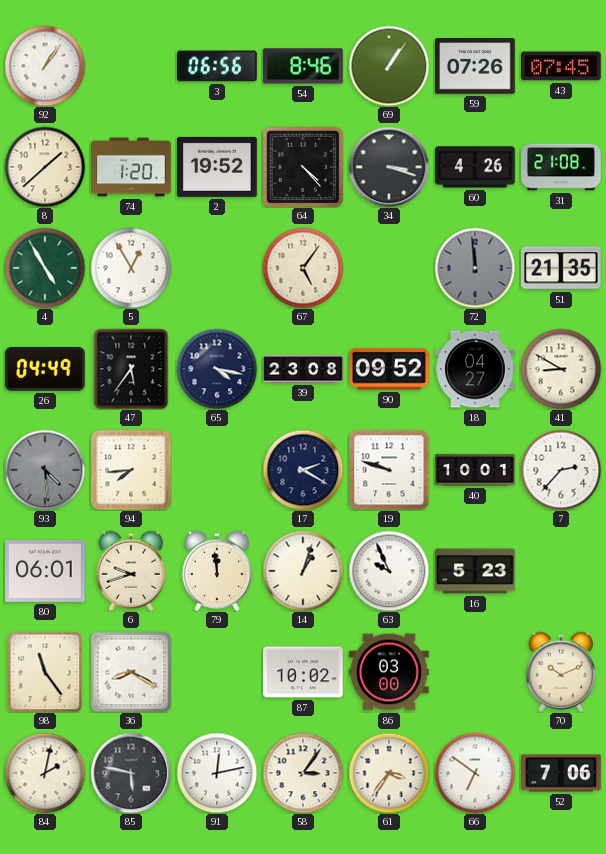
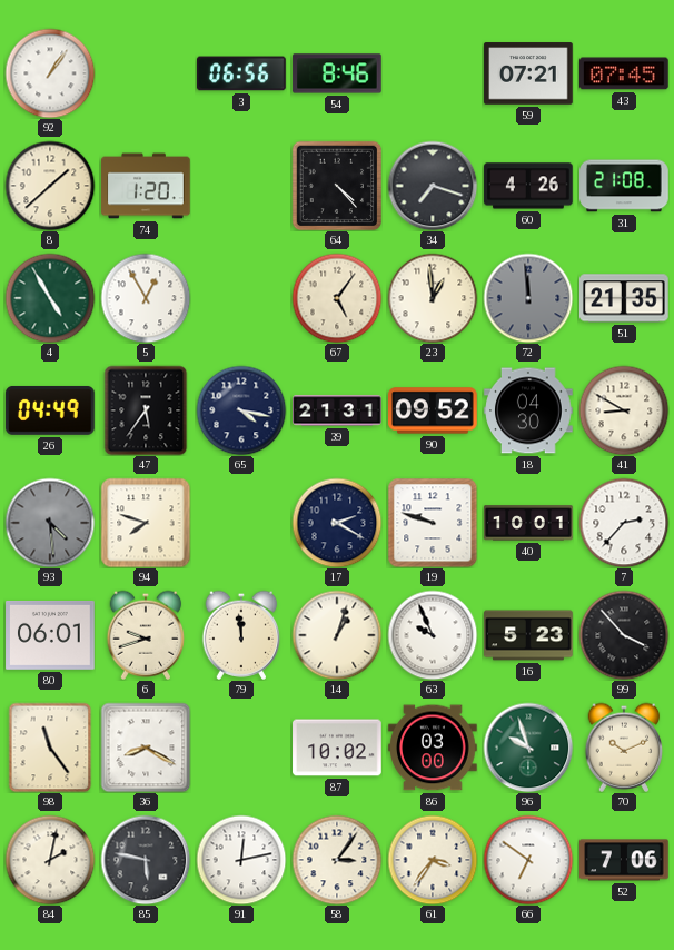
69: 1:06 -> none
59: 07:26 -> 07:21
2: 19:52 -> none
34: 3:18 -> 7:18
23: none -> 12:59
39: 23:08 -> 21:31
18: 04:27 -> 04:30
94: 7:44 -> 7:48
99: none -> 3:53
96: none -> 9:57
